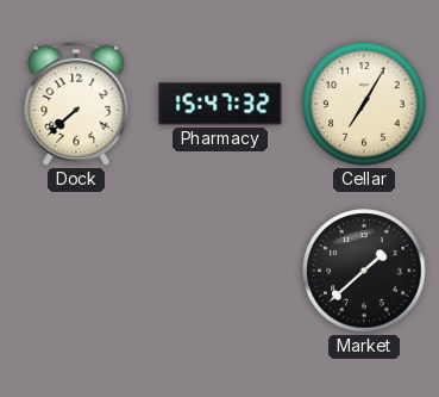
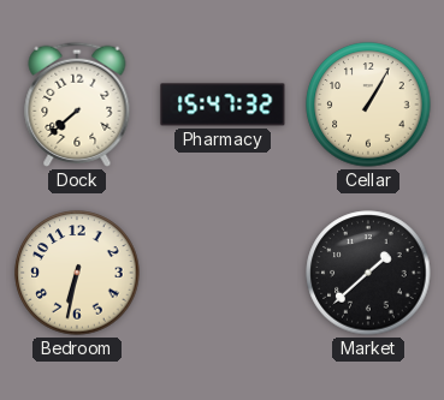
Cellar: 7:05 -> 1:05
Bedroom: none -> 6:32
